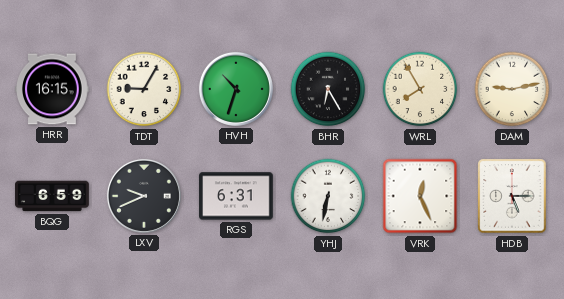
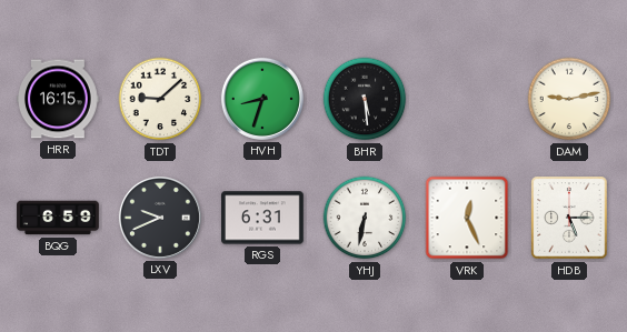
TDT: 9:05 -> 9:08
HVH: 10:33 -> 8:33
BHR: 6:25 -> 5:29
WRL: 7:55 -> none
